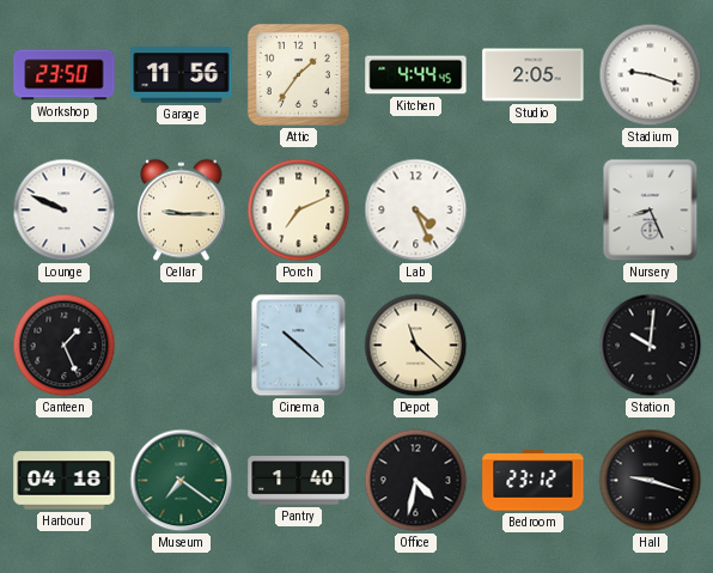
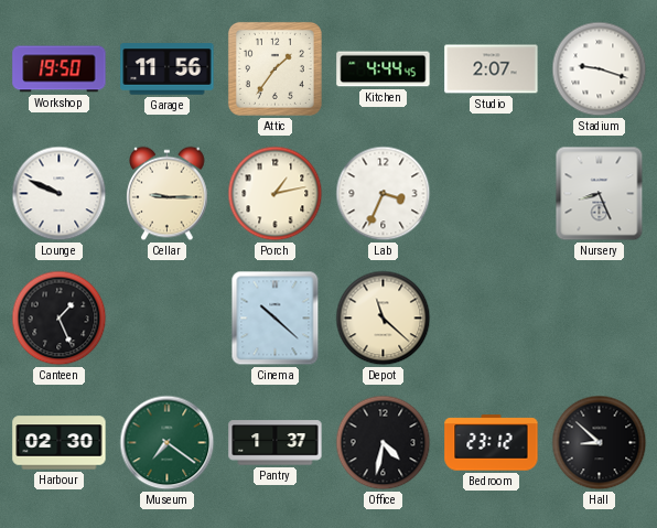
Workshop: 23:50 -> 19:50
Studio: 2:05 -> 2:07
Porch: 7:11 -> 1:13
Lab: 4:26 -> 3:34
Station: 10:01 -> none
Harbour: 04:18 -> 02:30
Pantry: 1:40 -> 1:37
Hall: 9:18 -> 8:52
